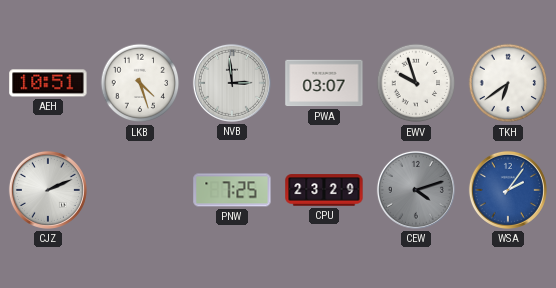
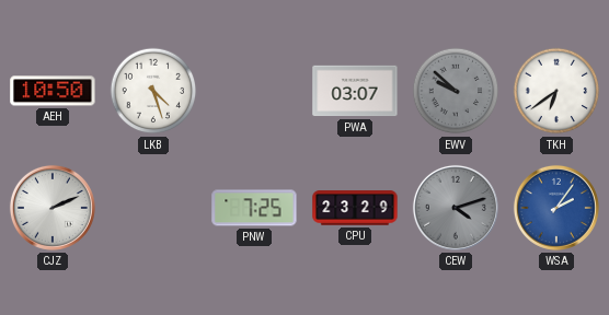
AEH: 10:51 -> 10:50
NVB: 2:59 -> none
EWV: 9:57 -> 9:52
EWV dial: white -> grey
